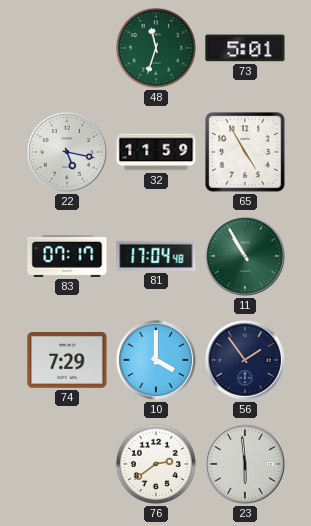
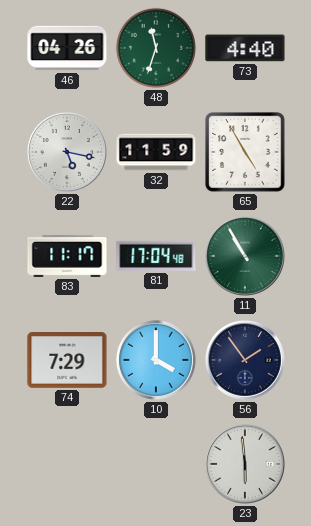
46: none -> 04:26
73: 5:01 -> 4:40
83: 07:17 -> 11:17
76: 2:39 -> none
